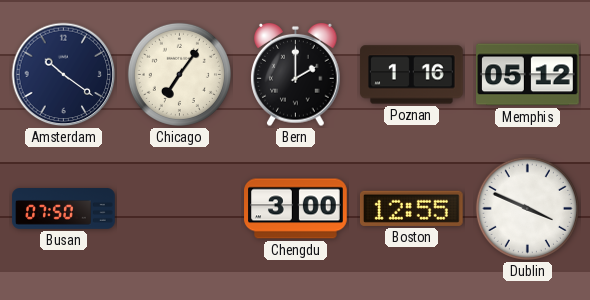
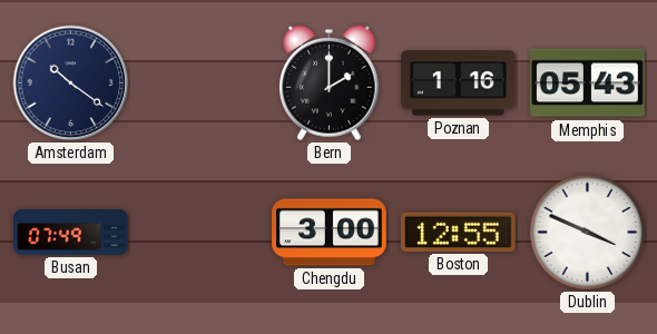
Chicago: 7:06 -> none
Memphis: 05:12 -> 05:43
Busan: 07:50 -> 07:49
